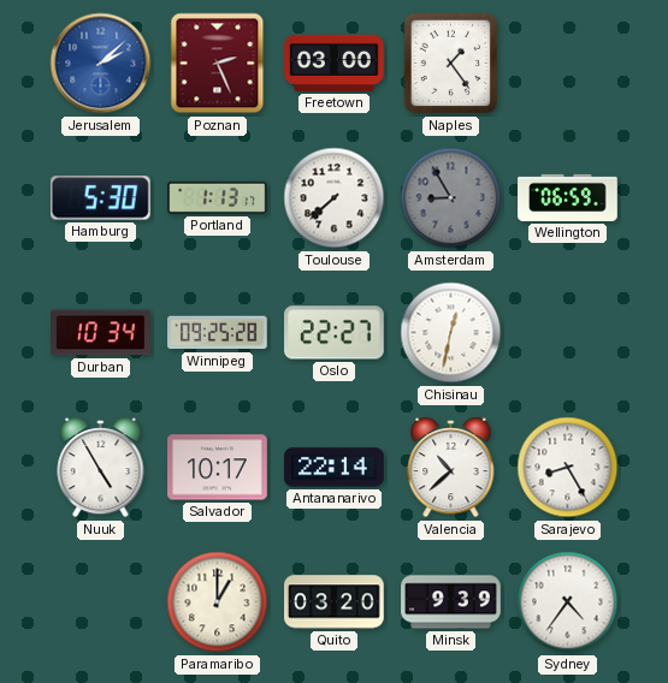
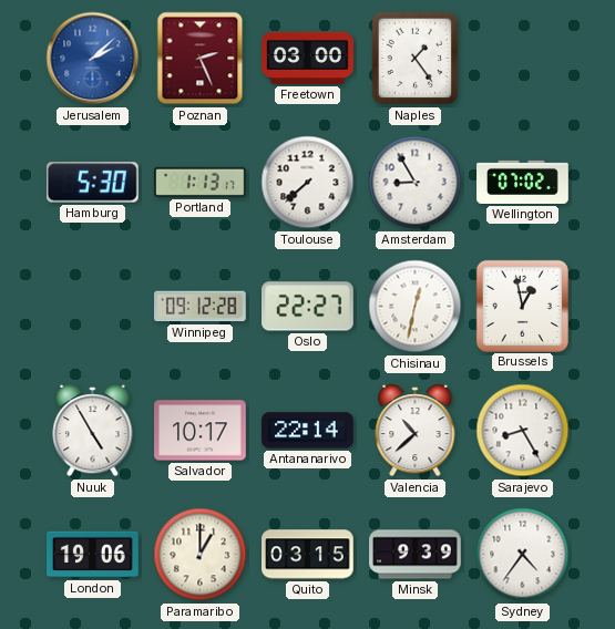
Amsterdam dial: grey -> white
Wellington: 06:59 -> 07:02
Durban: 10:34 -> none
Winnipeg: 09:25 -> 09:12
Brussels: none -> 12:58
London: none -> 19:06
Quito: 03:20 -> 03:15
